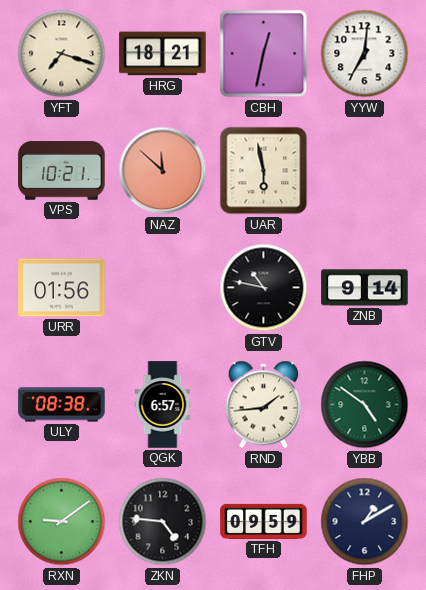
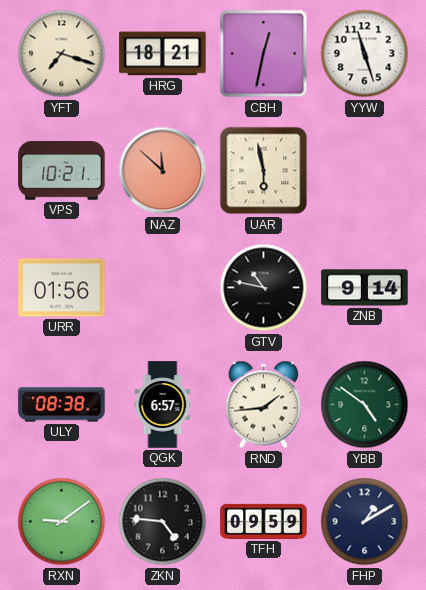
YYW: 7:01 -> 11:27
